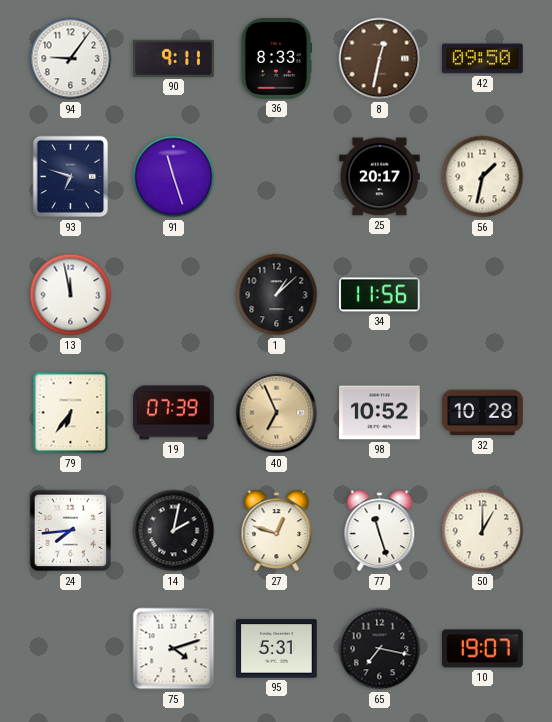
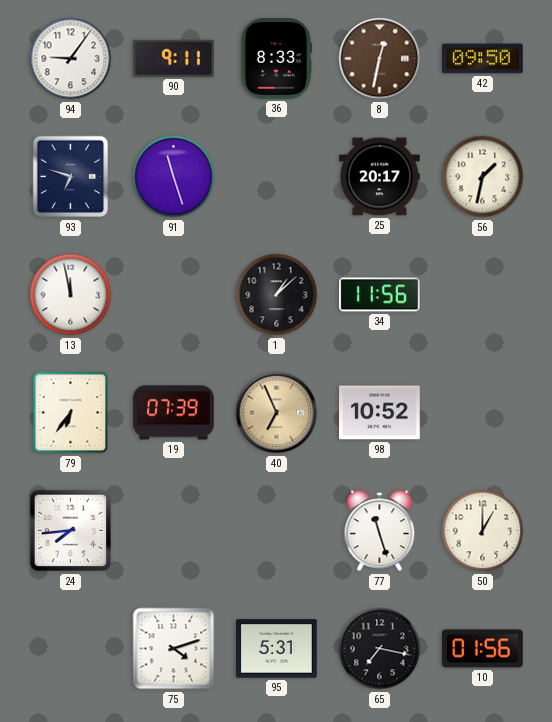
32: 10:28 -> none
14: 2:02 -> none
27: 12:48 -> none
10: 19:07 -> 01:56
